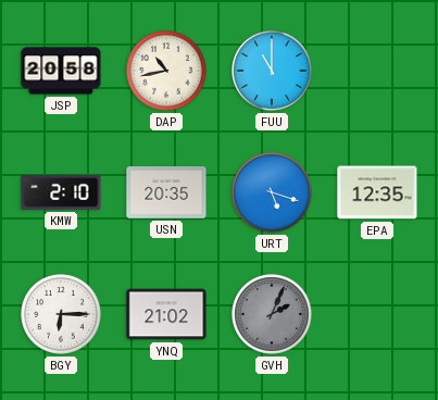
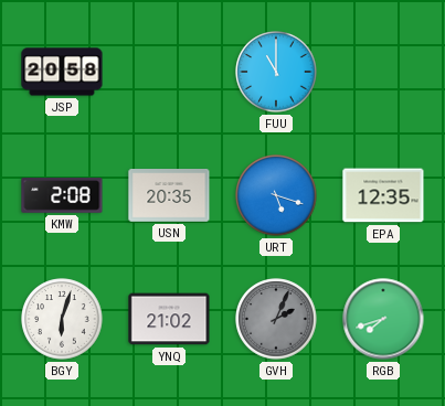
DAP: 10:43 -> none
KMW: 2:10 -> 2:08
BGY: 6:15 -> 6:03
RGB: none -> 7:42
